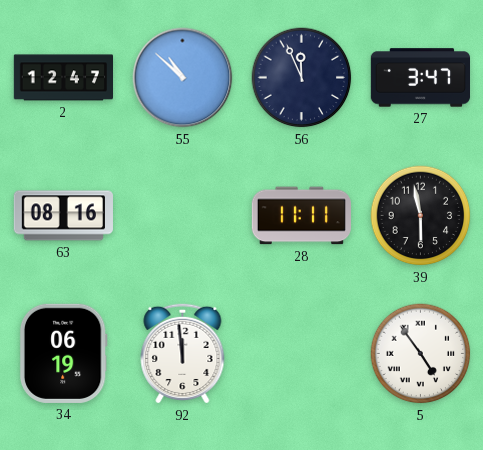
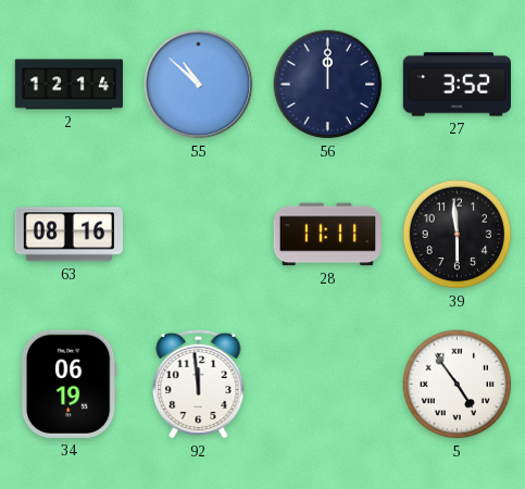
2: 12:47 -> 12:14
56: 11:56 -> 12:00
27: 3:47 -> 3:52
39: 5:58 -> 5:59
